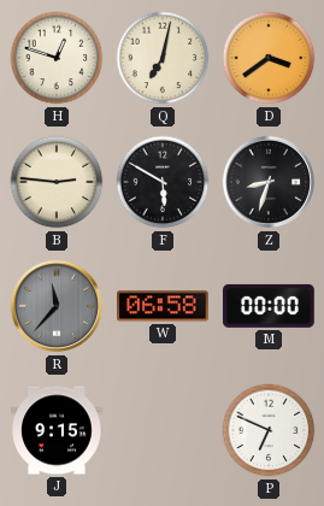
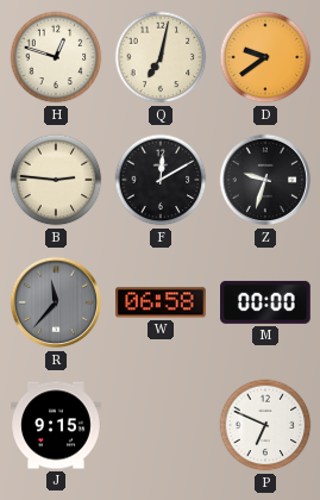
D: 3:39 -> 9:39
F: 5:50 -> 12:10
Z: 8:33 -> 9:33
